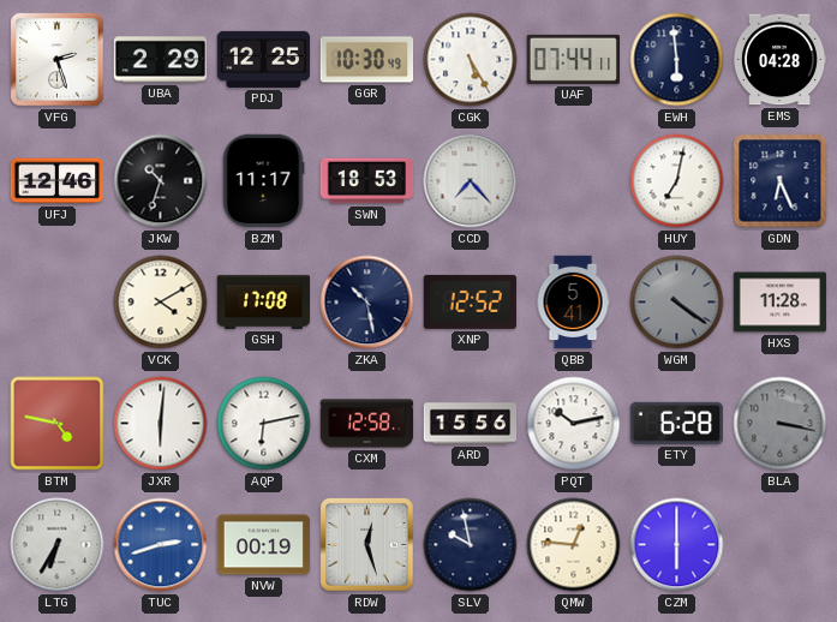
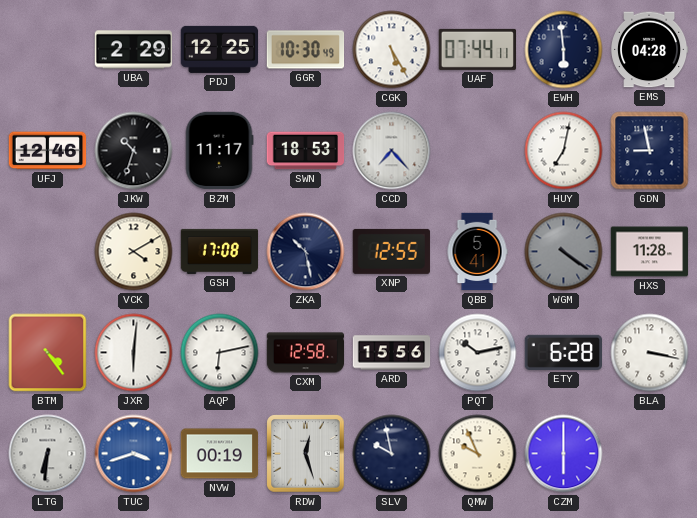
VFG: 2:27 -> none
GDN: 6:26 -> 8:58
XNP: 12:52 -> 12:55
BTM: 4:47 -> 4:24
BLA dial: grey -> white
LTG: 6:35 -> 6:31
TUC: 2:42 -> 3:42
QMW: 12:46 -> 9:56
